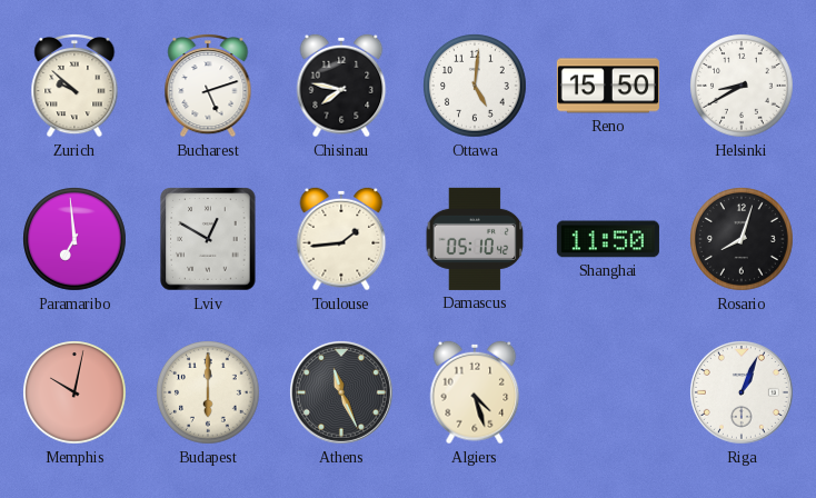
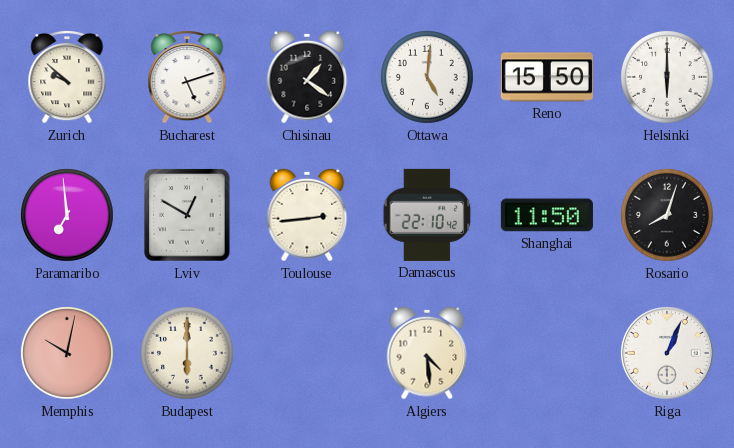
Chisinau: 7:47 -> 1:21
Helsinki: 8:40 -> 6:00
Toulouse: 1:44 -> 2:44
Damascus: 05:10 -> 22:10
Athens: 11:26 -> none
Algiers: 4:27 -> 4:29
